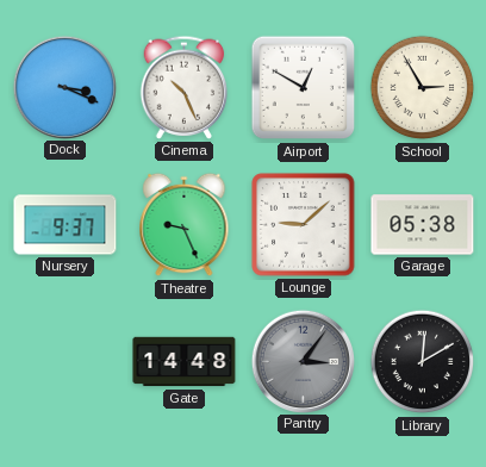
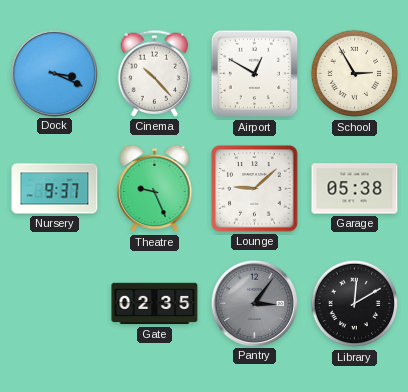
Cinema: 10:26 -> 10:23
Gate: 14:48 -> 02:35
